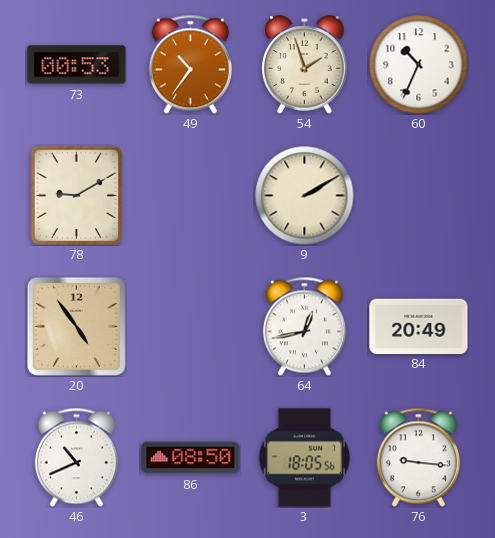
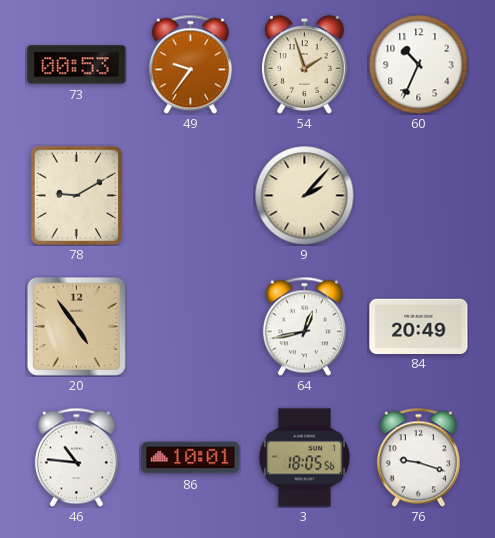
49: 10:36 -> 9:36
9: 2:10 -> 2:07
46: 10:41 -> 10:46
86: 08:50 -> 10:01
76: 9:16 -> 9:18
